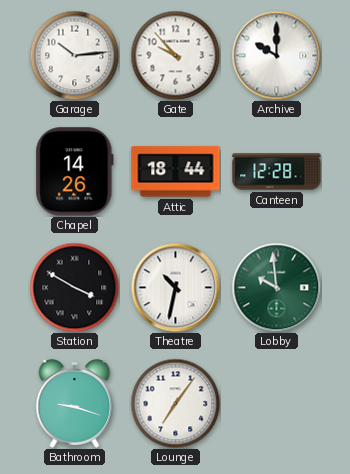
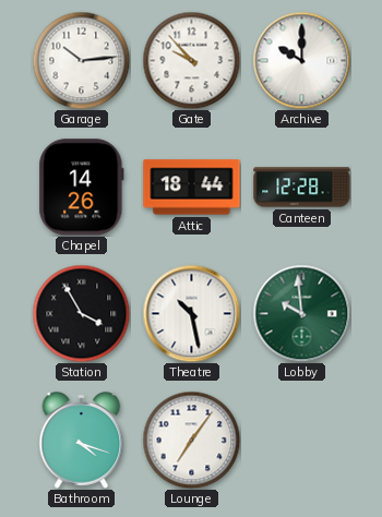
Station: 3:50 -> 3:55
Theatre: 10:32 -> 10:28
Bathroom: 9:18 -> 4:18
